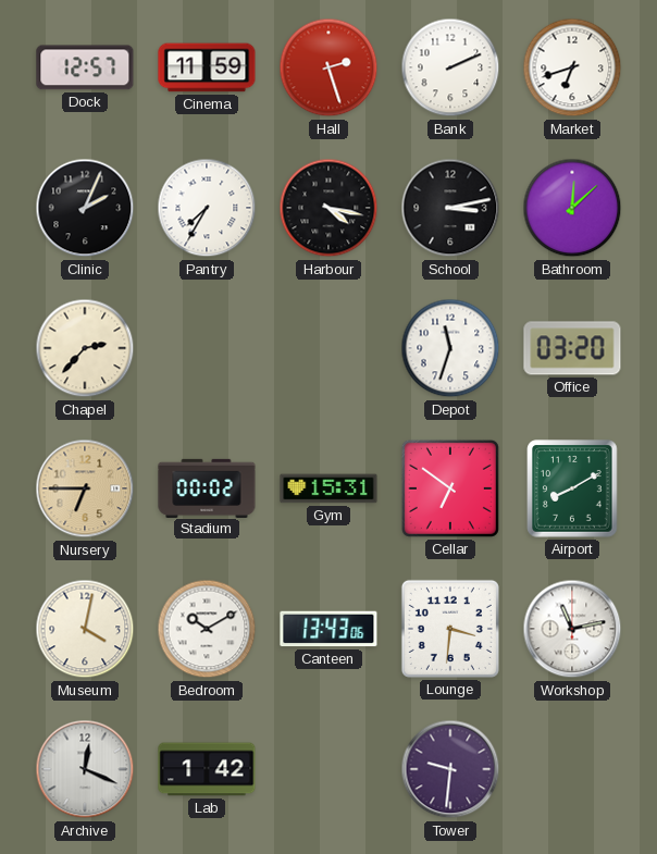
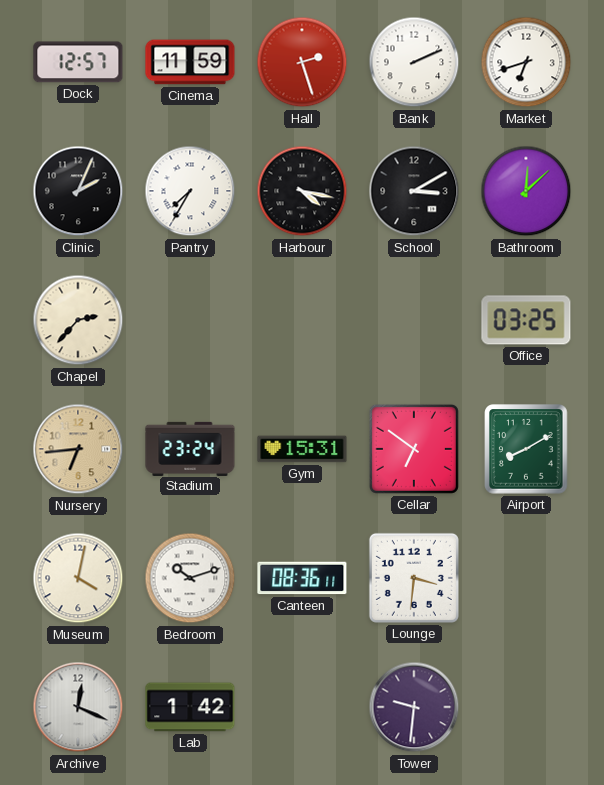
School: 3:13 -> 3:10
Depot: 11:33 -> none
Office: 03:20 -> 03:25
Nursery: 6:45 -> 6:44
Stadium: 00:02 -> 23:24
Bedroom: 10:10 -> 10:12
Canteen: 13:43 -> 08:36
Workshop: 11:13 -> none
